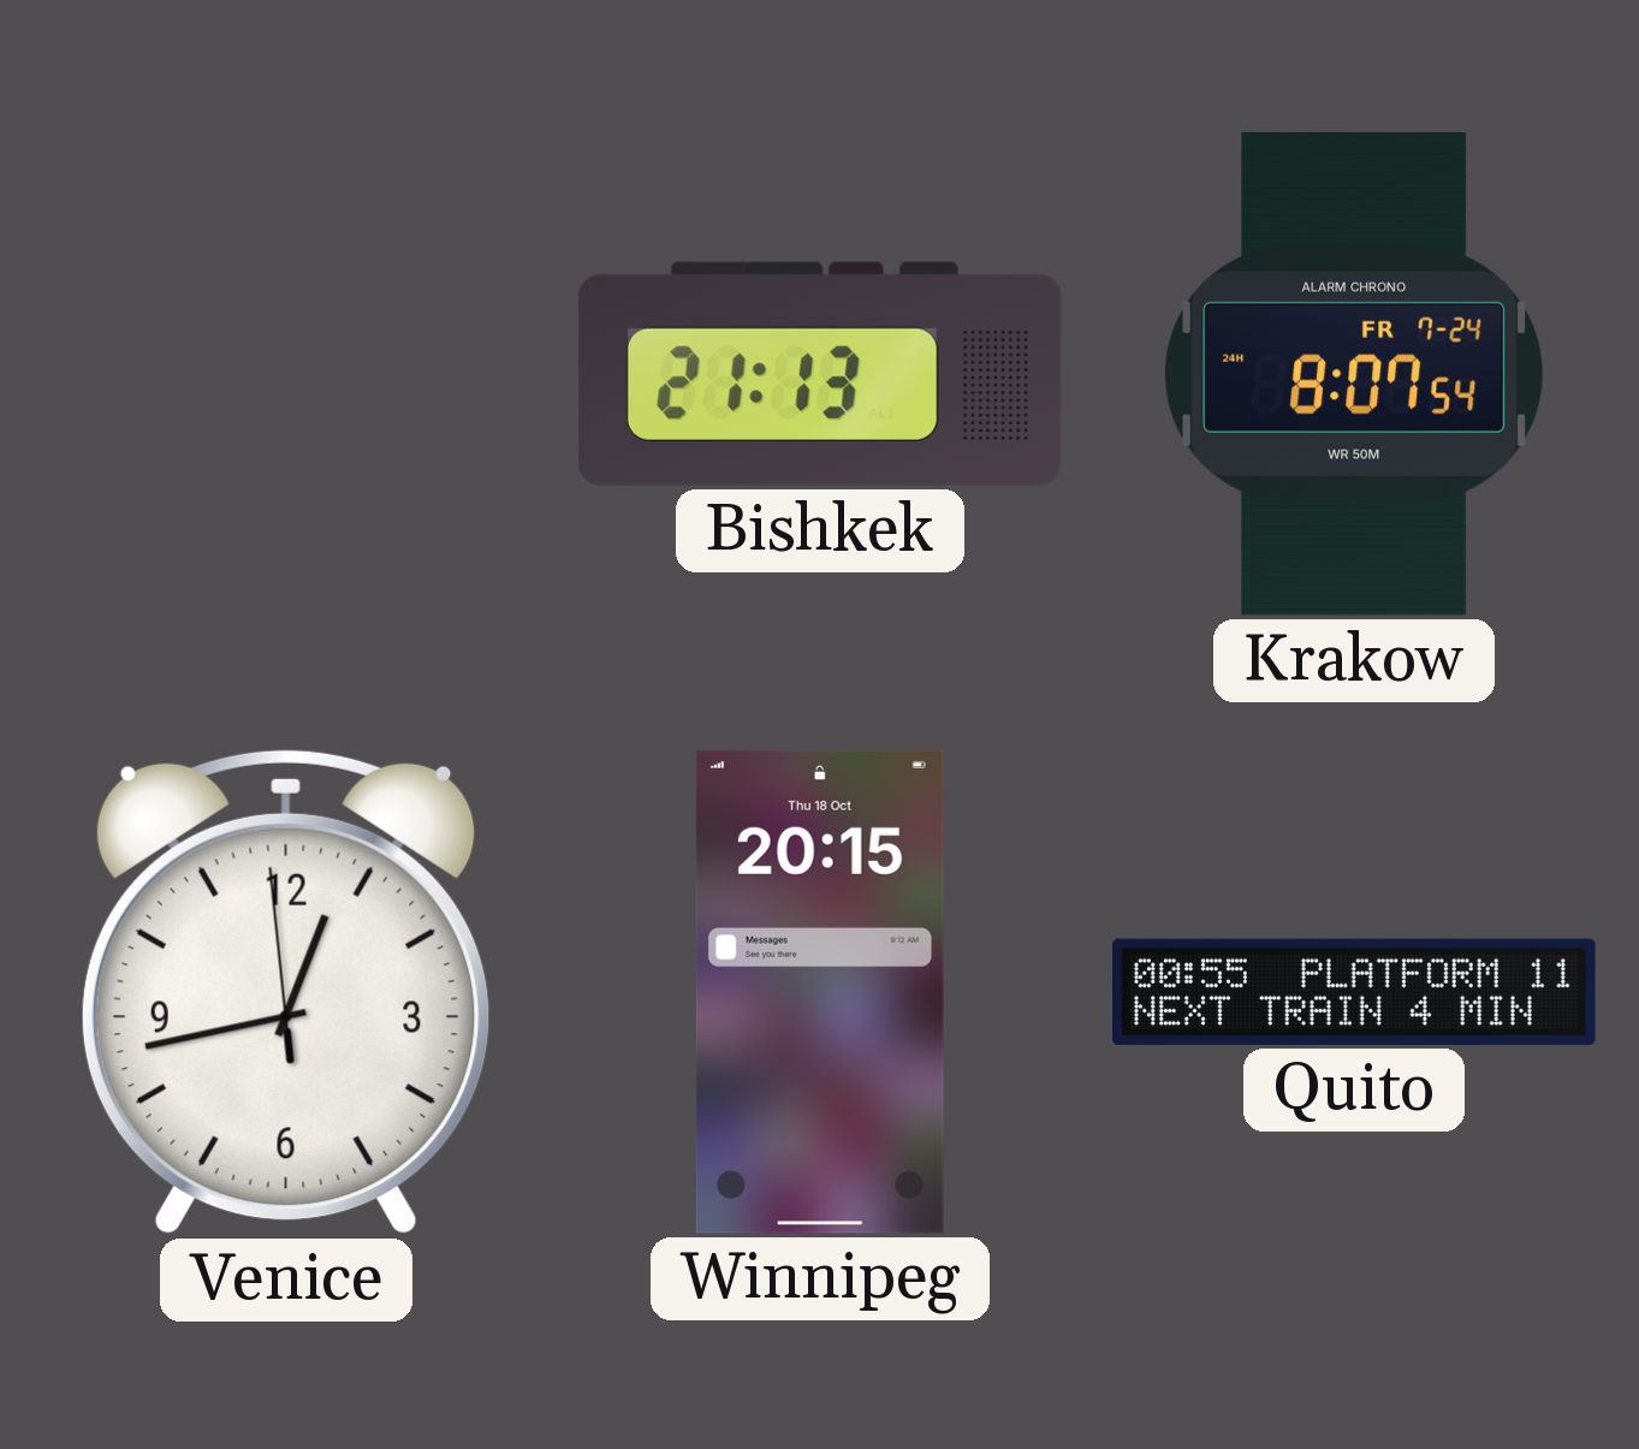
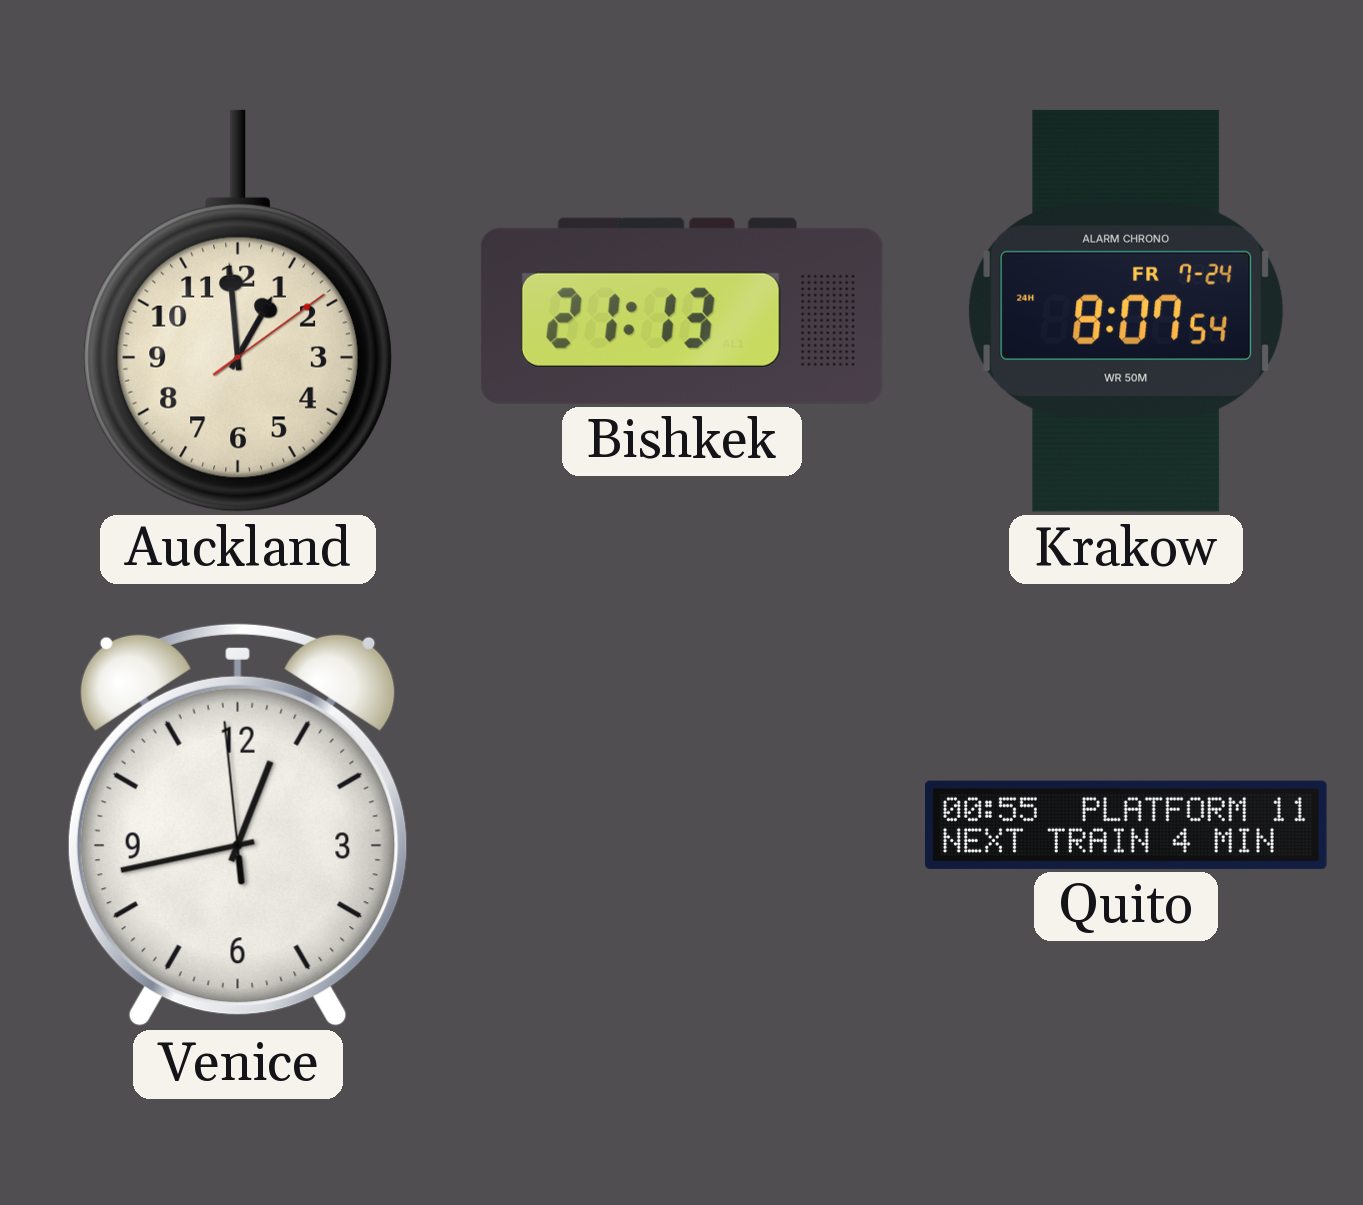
Auckland: none -> 12:59
Winnipeg: 20:15 -> none
